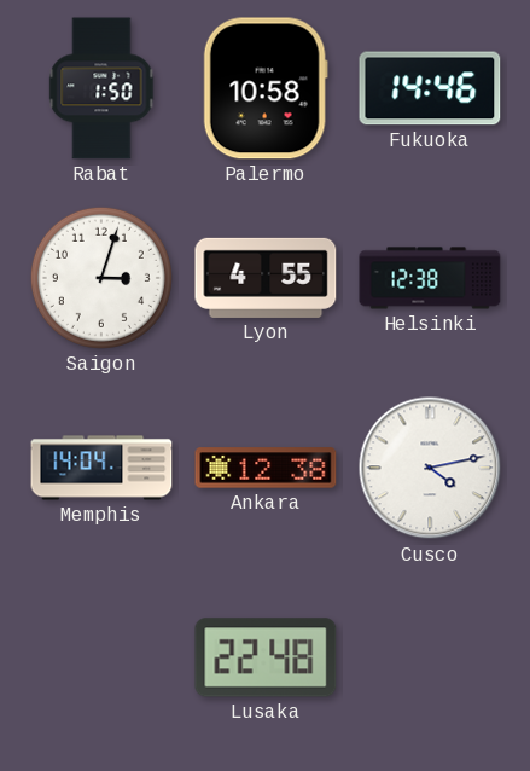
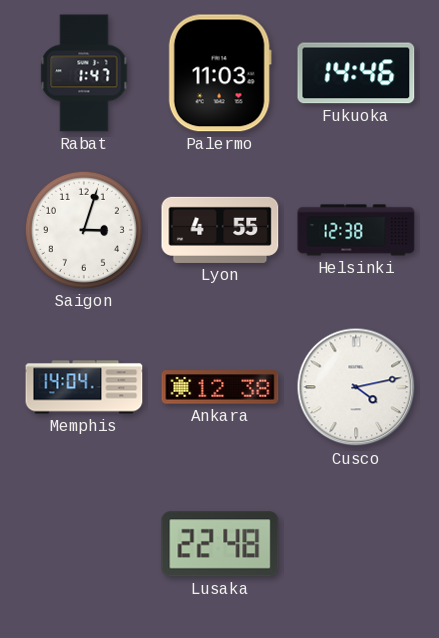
Rabat: 1:50 -> 1:47
Palermo: 10:58 -> 11:03
